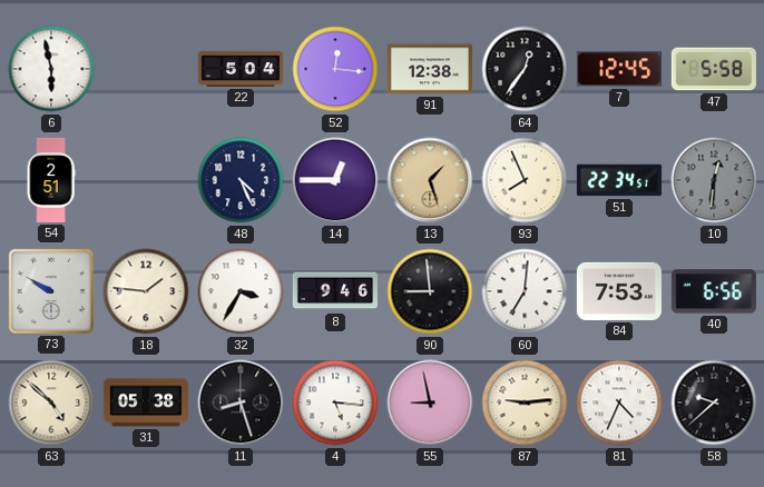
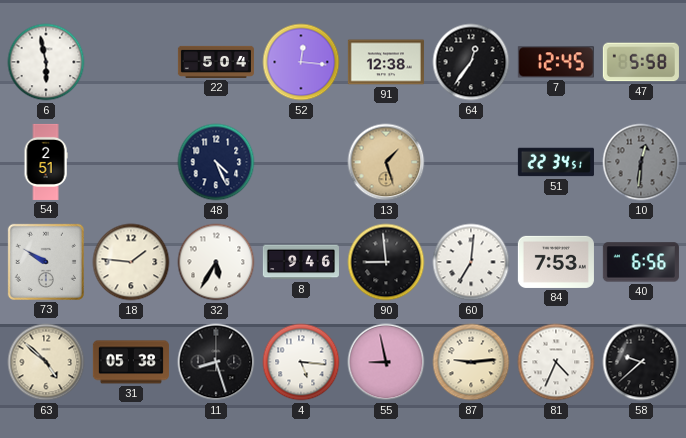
14: 12:45 -> none
93: 7:56 -> none
32: 3:35 -> 5:35
